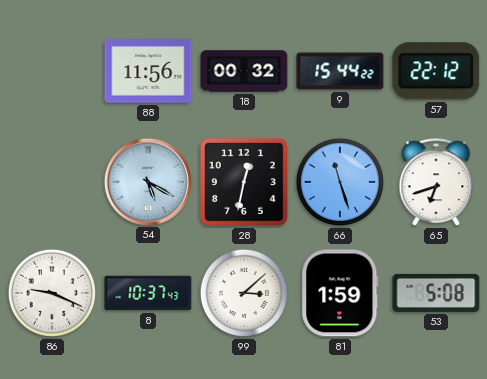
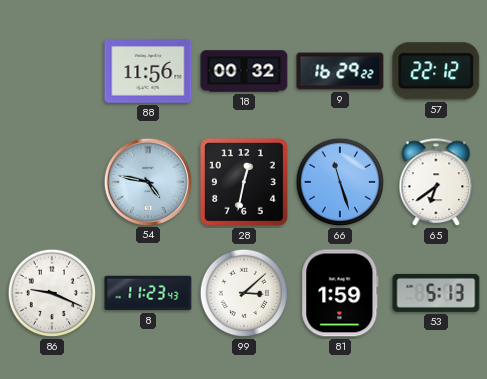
9: 15:44 -> 16:29
54: 5:20 -> 4:47
65: 6:42 -> 6:39
8: 10:37 -> 11:23
53: 5:08 -> 5:13
